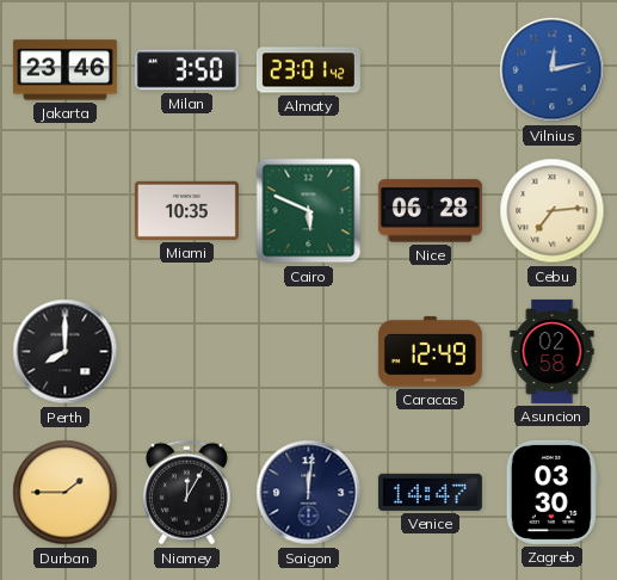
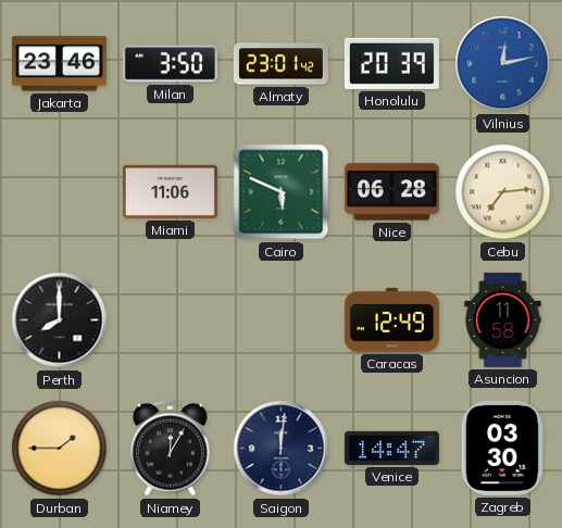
Honolulu: none -> 20:39
Miami: 10:35 -> 11:06
Asuncion: 02:58 -> 11:58
